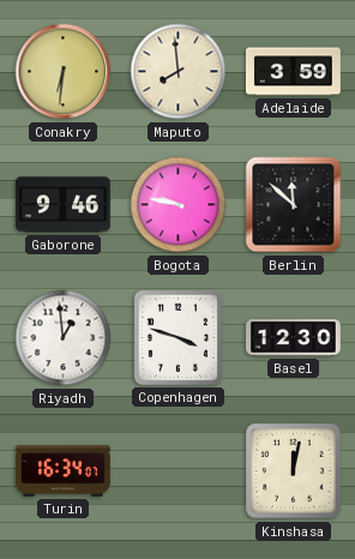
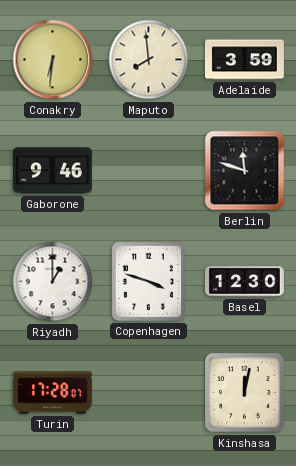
Bogota: 9:47 -> none
Berlin: 11:52 -> 11:48
Riyadh: 12:59 -> 1:00
Turin: 16:34 -> 17:28
